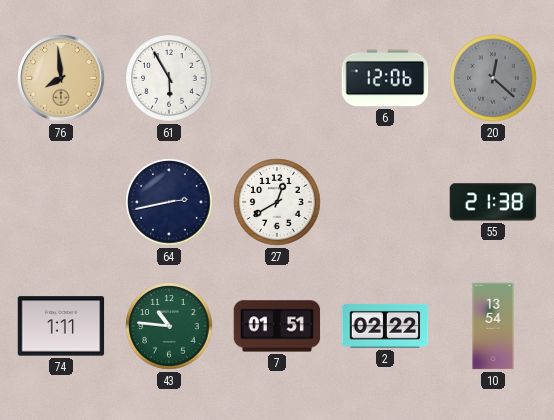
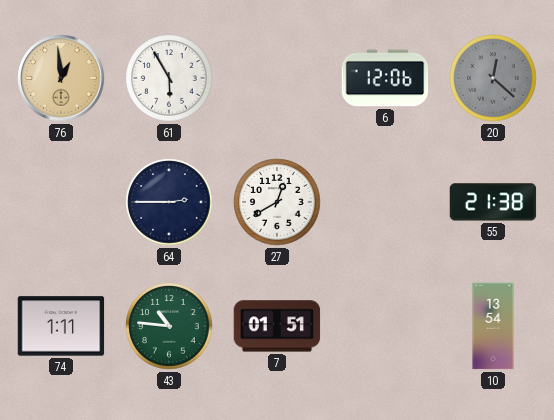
76: 7:59 -> 12:59
64: 2:43 -> 2:45
2: 02:22 -> none
